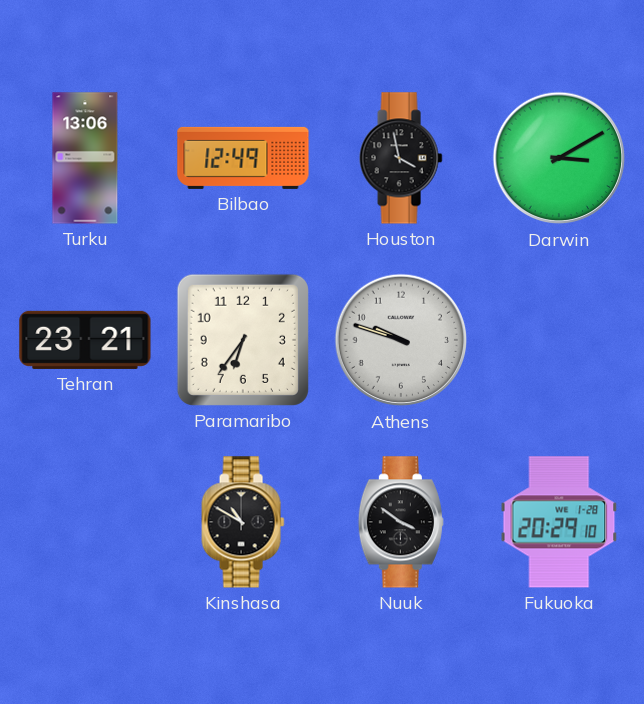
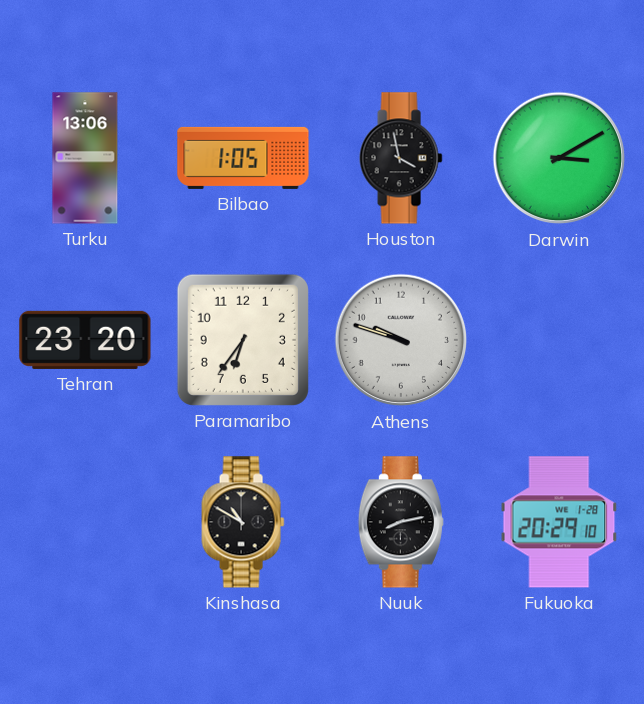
Bilbao: 12:49 -> 1:05
Tehran: 23:21 -> 23:20
Nuuk: 3:51 -> 8:13
